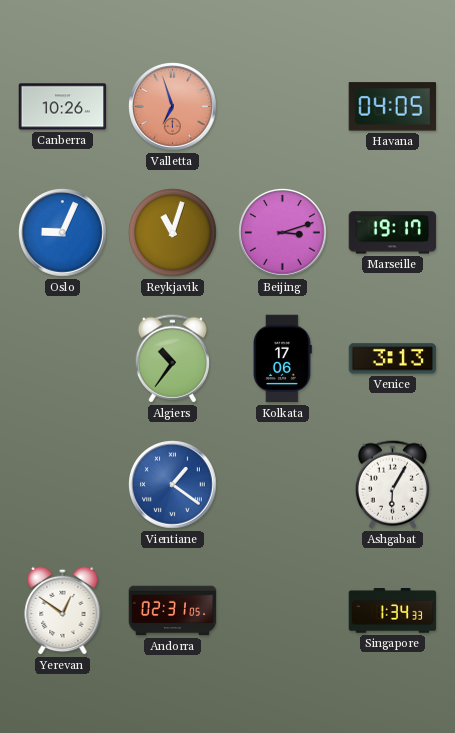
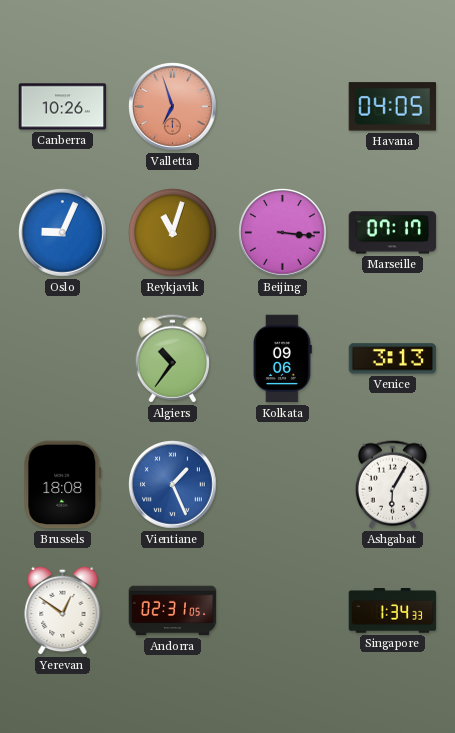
Beijing: 3:12 -> 3:16
Marseille: 19:17 -> 07:17
Kolkata: 17:06 -> 09:06
Brussels: none -> 18:08
Vientiane: 1:21 -> 1:26
